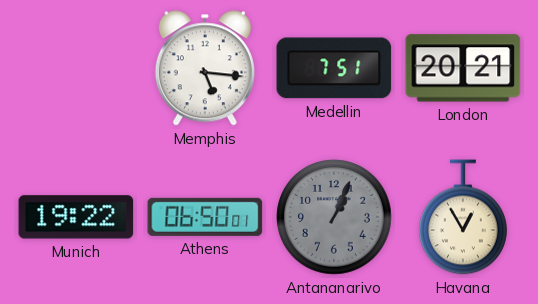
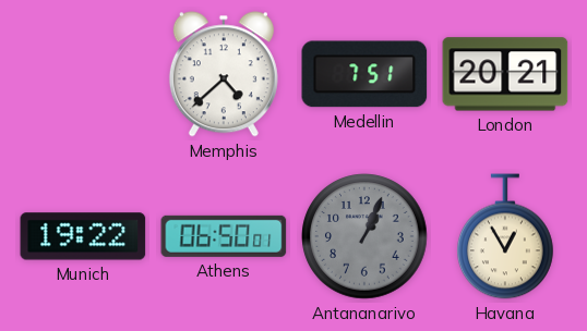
Memphis: 5:16 -> 4:38
